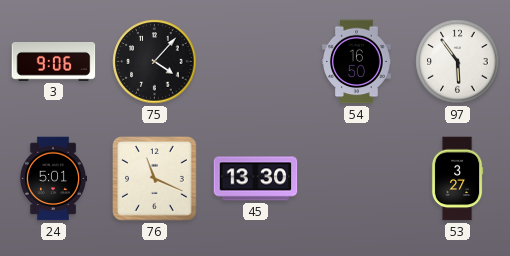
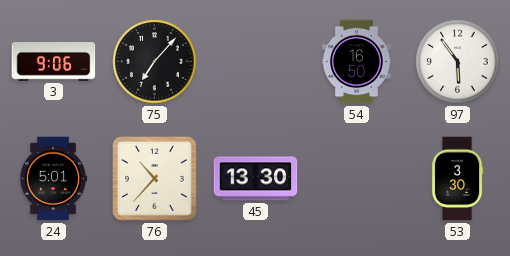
75: 4:07 -> 7:07
76: 11:19 -> 10:37
53: 3:27 -> 3:30
